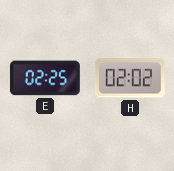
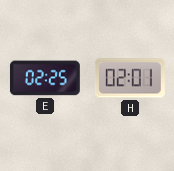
H: 02:02 -> 02:01
